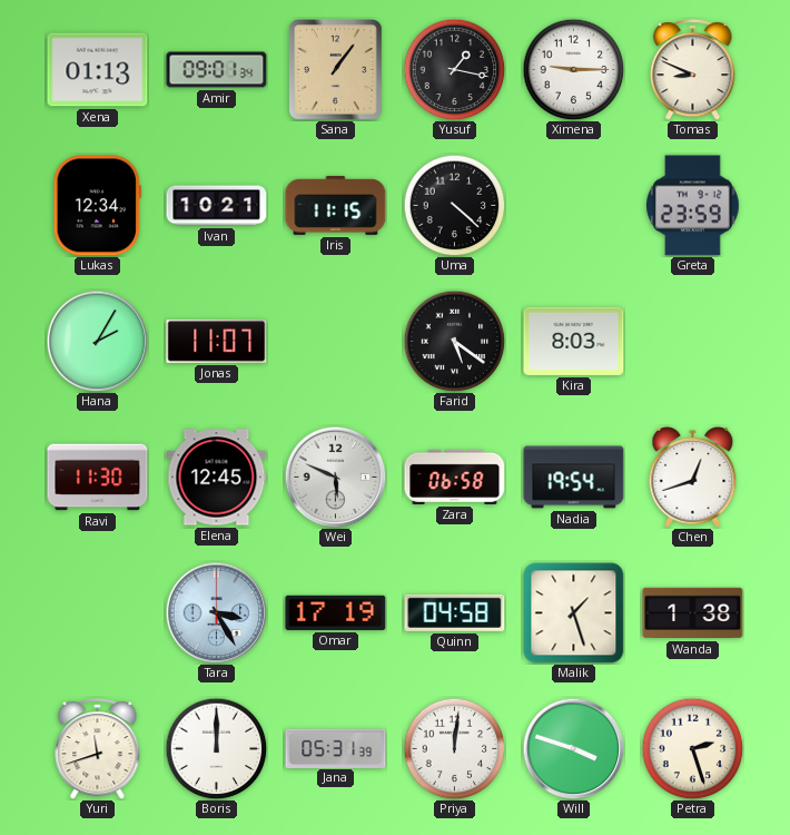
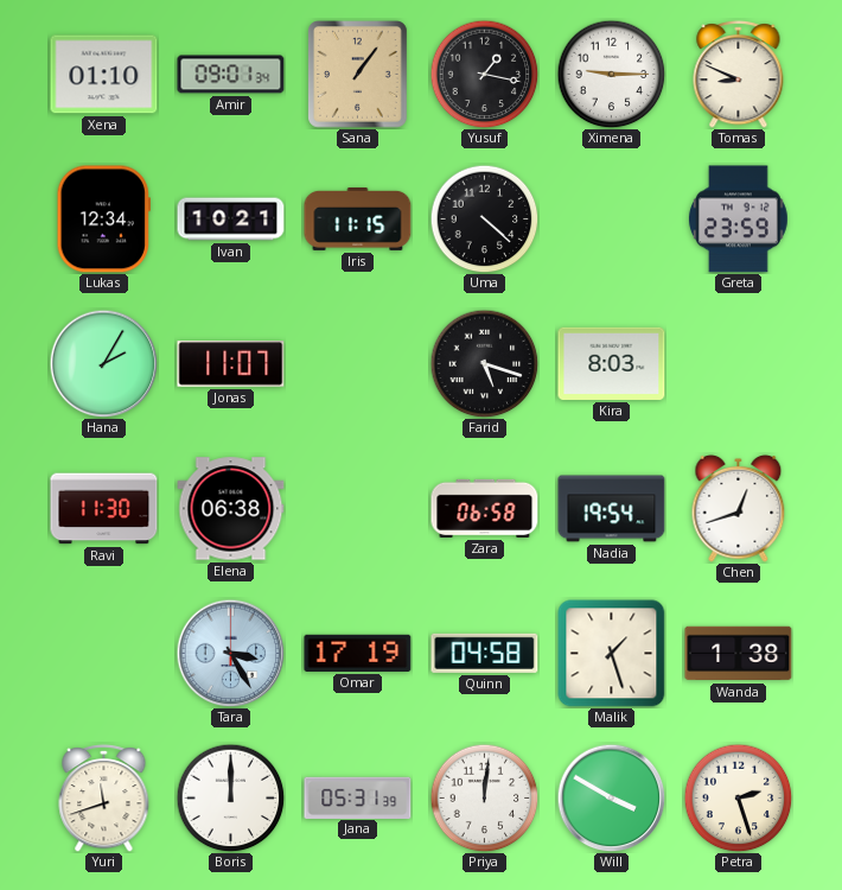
Xena: 01:13 -> 01:10
Farid: 5:21 -> 5:18
Elena: 12:45 -> 06:38
Wei: 5:49 -> none
Will: 3:48 -> 3:50
